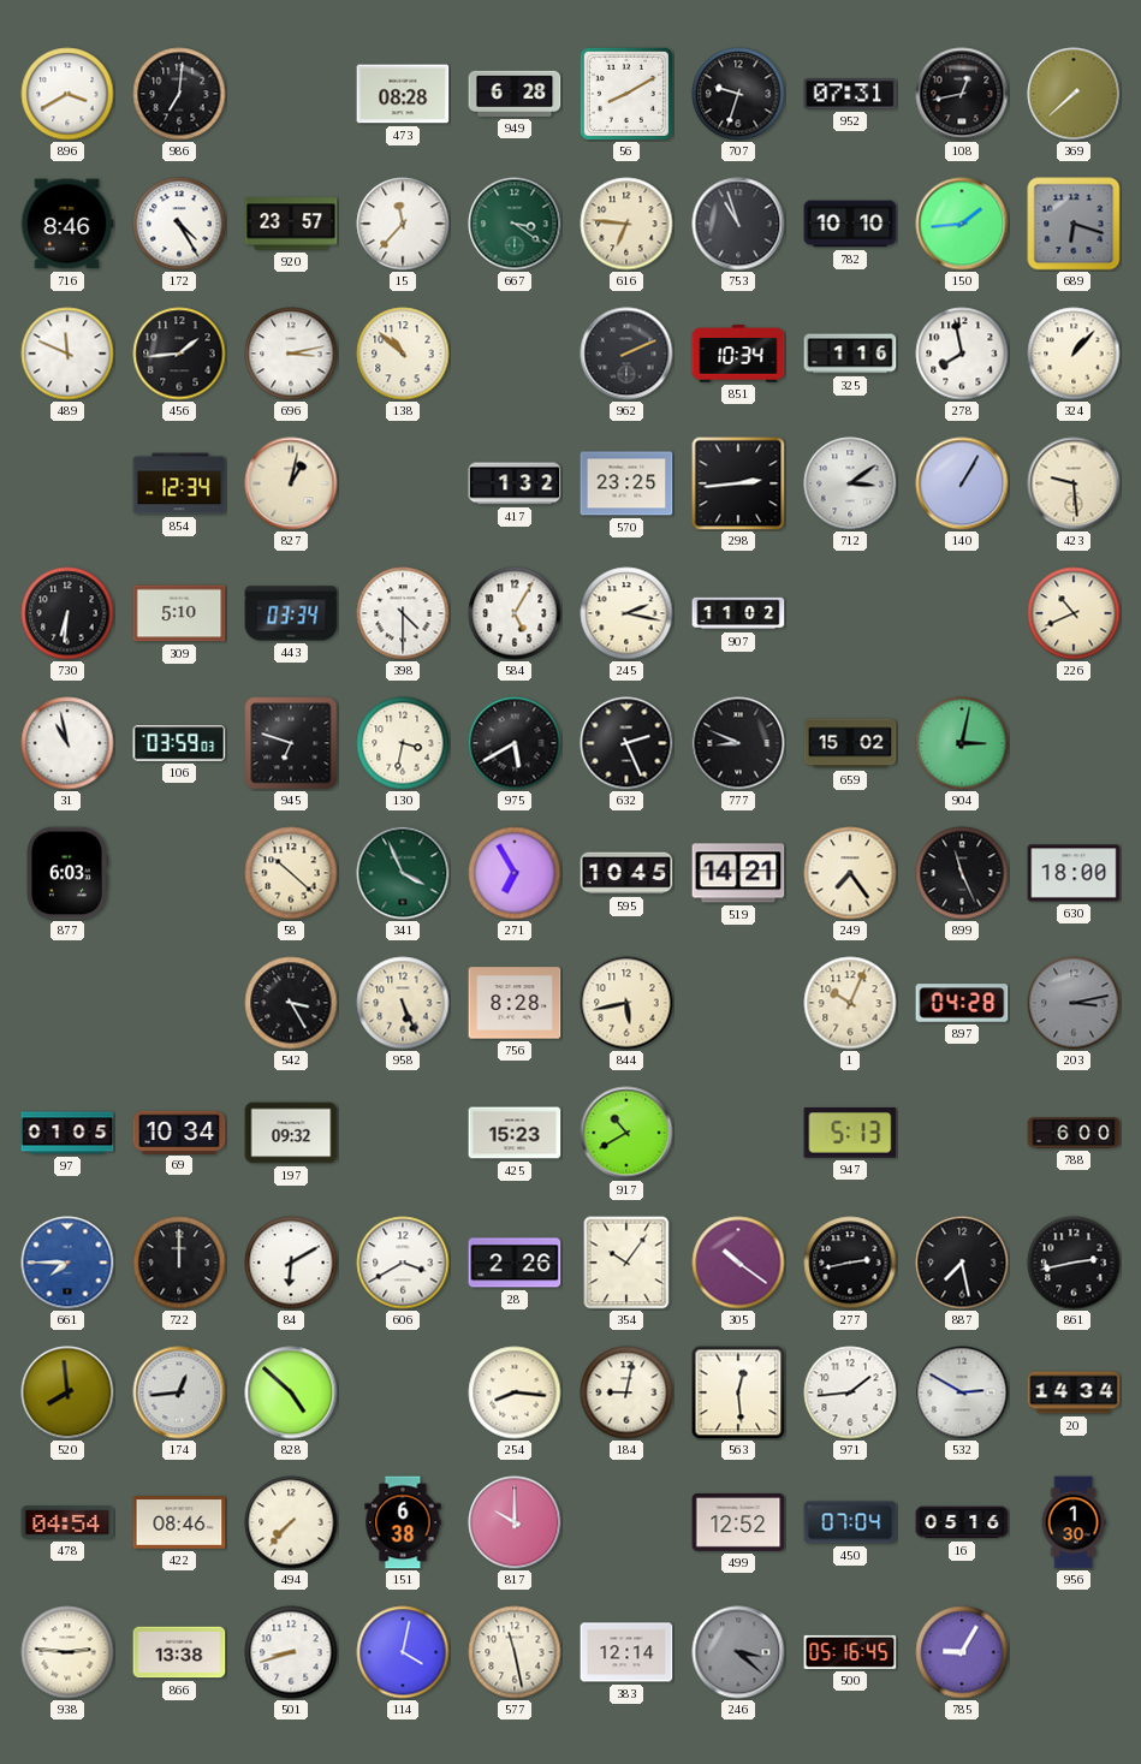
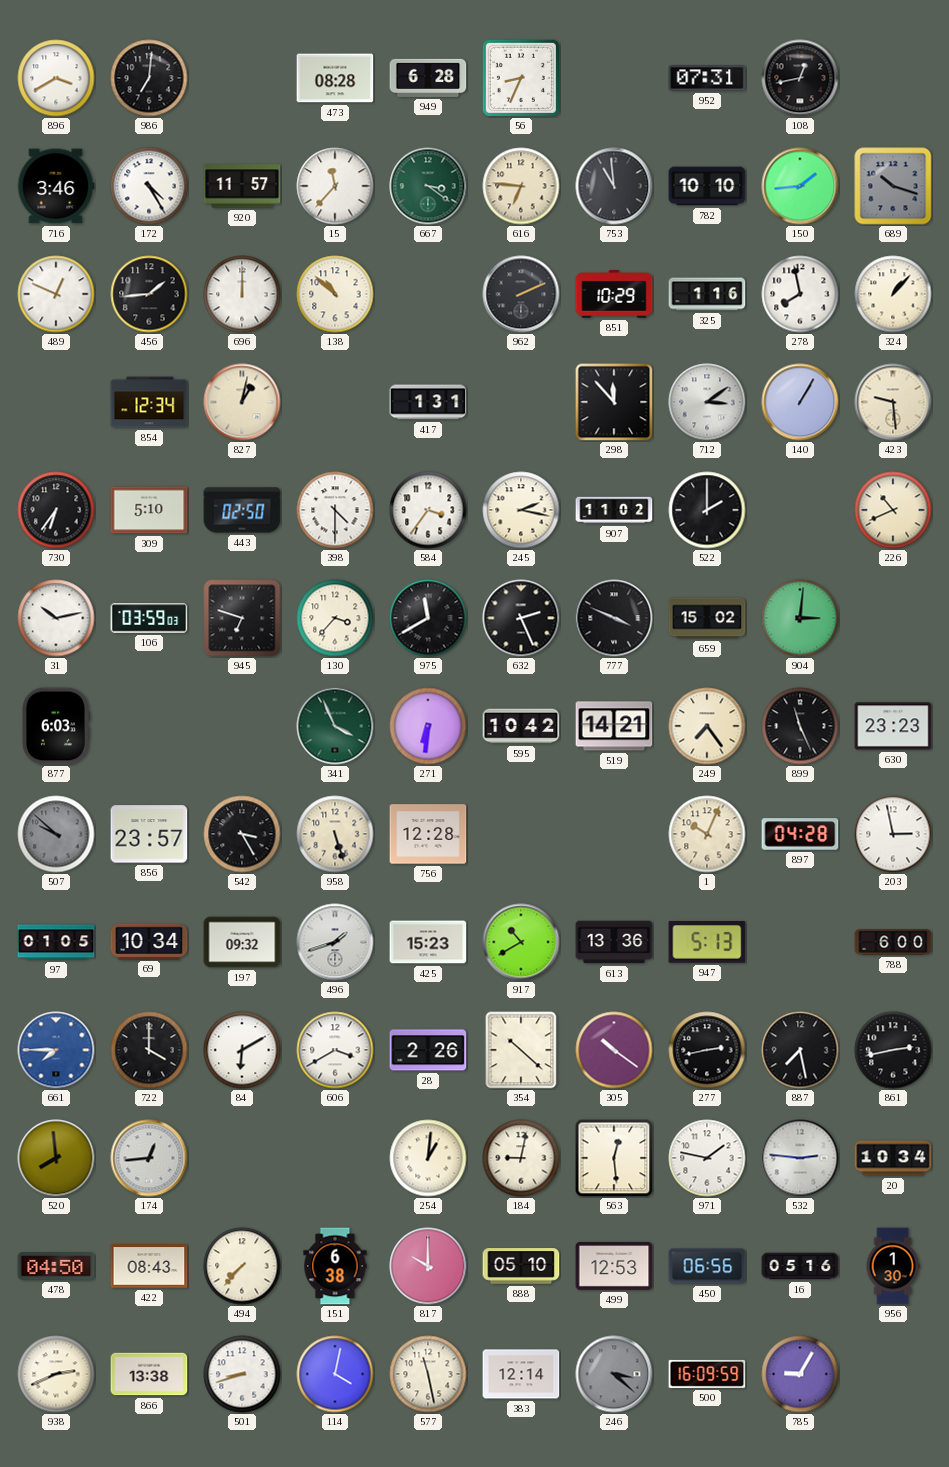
56: 8:10 -> 8:34
707: 9:33 -> none
369: 7:38 -> none
716: 8:46 -> 3:46
920: 23:57 -> 11:57
753: 10:57 -> 10:59
689: 6:18 -> 10:18
489: 11:49 -> 12:49
696: 3:13 -> 12:00
851: 10:34 -> 10:29
417: 1:32 -> 1:31
570: 23:25 -> none
298: 2:44 -> 11:53
730: 6:31 -> 6:36
443: 03:34 -> 02:50
584: 5:05 -> 3:36
522: none -> 2:00
31: 10:58 -> 10:13
130: 3:32 -> 3:37
975: 5:40 -> 11:40
777: 8:49 -> 3:49
904: 3:02 -> 3:01
58: 10:22 -> none
271: 6:55 -> 6:31
595: 10:45 -> 10:42
630: 18:00 -> 23:23
507: none -> 9:52
856: none -> 23:57
958: 5:26 -> 5:27
756: 8:28 -> 12:28
844: 5:43 -> none
203: 3:13 -> 2:58
203 dial: grey -> white
496: none -> 1:42
613: none -> 13:36
722: 12:00 -> 4:00
354: 10:06 -> 10:22
828: 4:52 -> none
254: 8:16 -> 1:01
971: 1:44 -> 1:47
532: 2:50 -> 2:46
20: 14:34 -> 10:34
478: 04:54 -> 04:50
422: 08:46 -> 08:43
888: none -> 05:10
499: 12:52 -> 12:53
450: 07:04 -> 06:56
938: 2:46 -> 2:41
500: 05:16 -> 16:09
